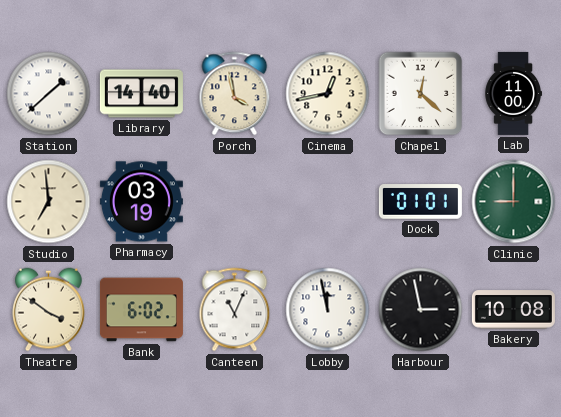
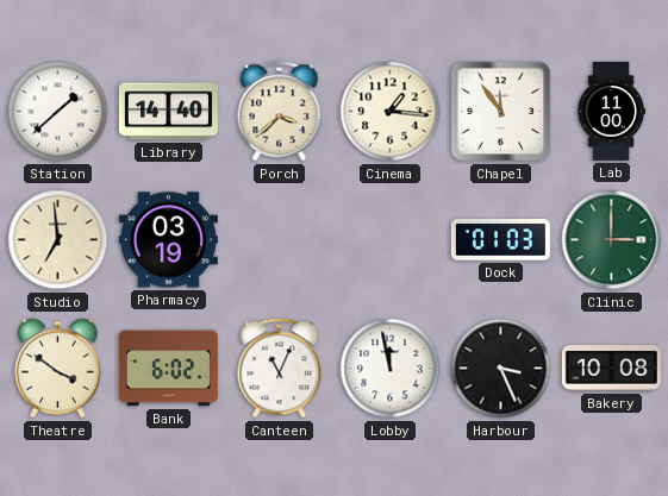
Porch: 3:58 -> 3:38
Cinema: 12:43 -> 1:16
Chapel: 12:22 -> 11:54
Dock: 01:01 -> 01:03
Clinic: 9:00 -> 3:00
Harbour: 2:58 -> 3:26
